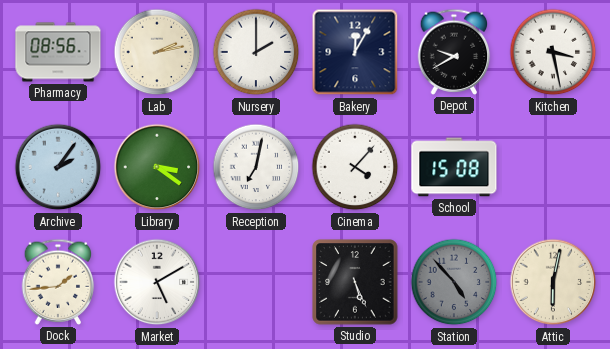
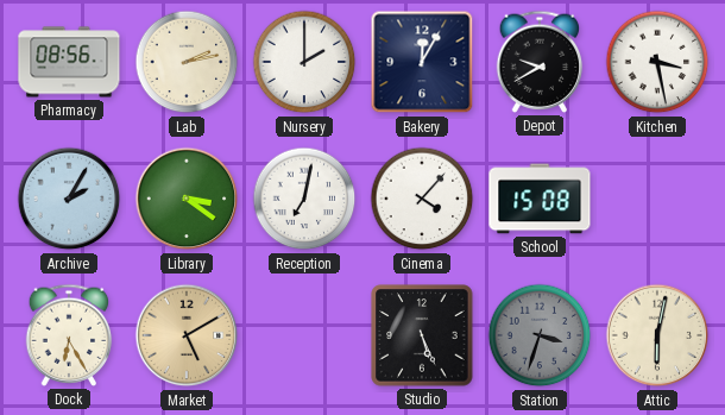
Archive: 2:06 -> 2:05
Dock: 1:44 -> 6:25
Market dial: white -> champagne
Station: 4:53 -> 3:33
